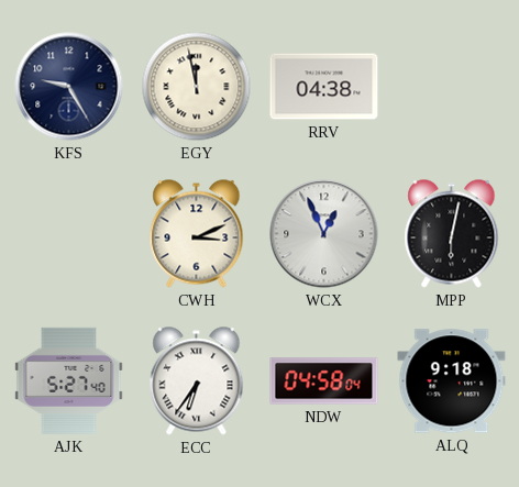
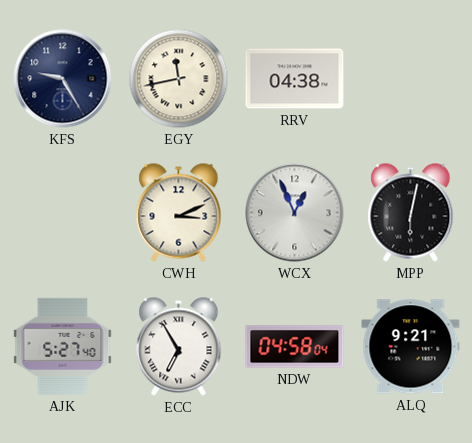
EGY: 11:58 -> 11:43
ECC: 6:36 -> 6:55
ALQ: 9:18 -> 9:21
